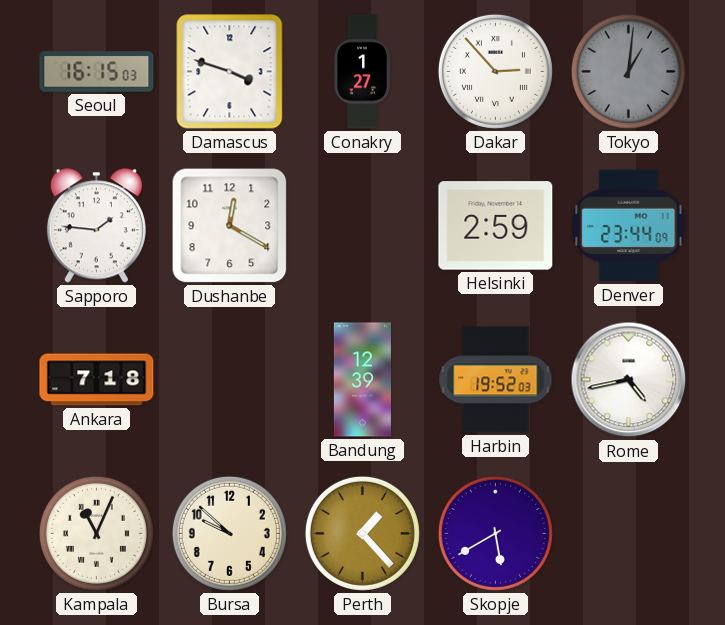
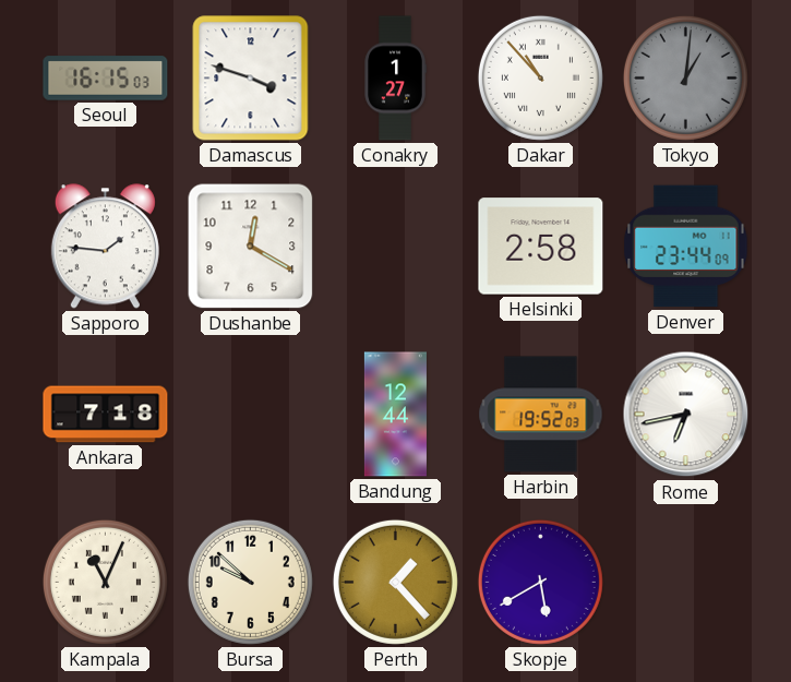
Dakar: 2:53 -> 10:53
Helsinki: 2:59 -> 2:58
Bandung: 12:39 -> 12:44
Rome: 4:43 -> 6:43
